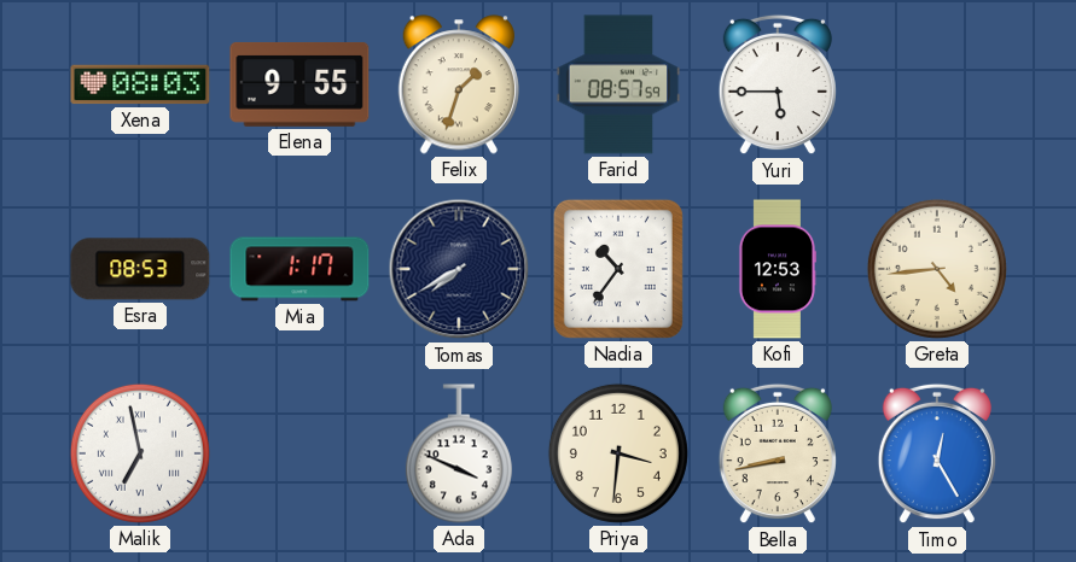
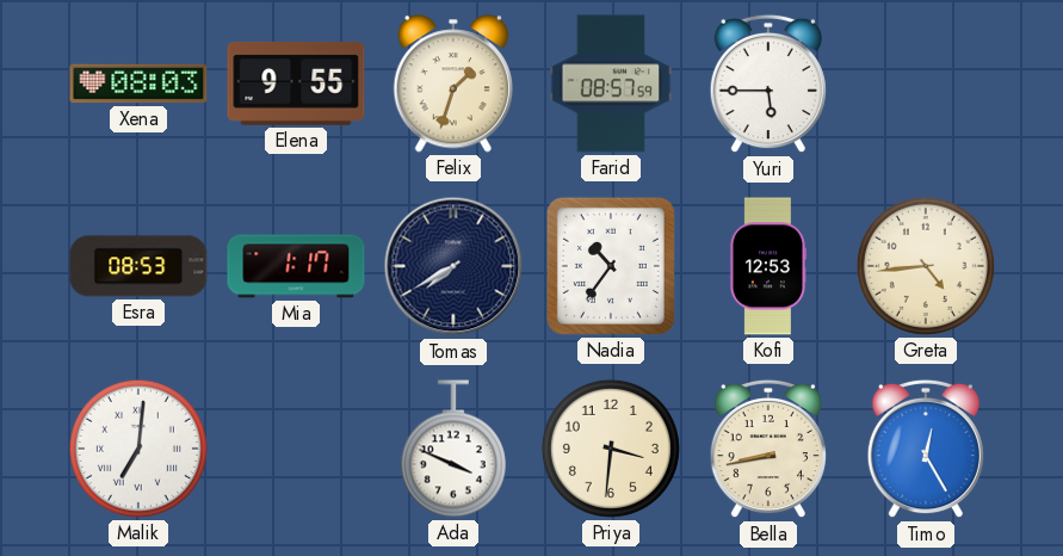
Malik: 6:58 -> 7:01
